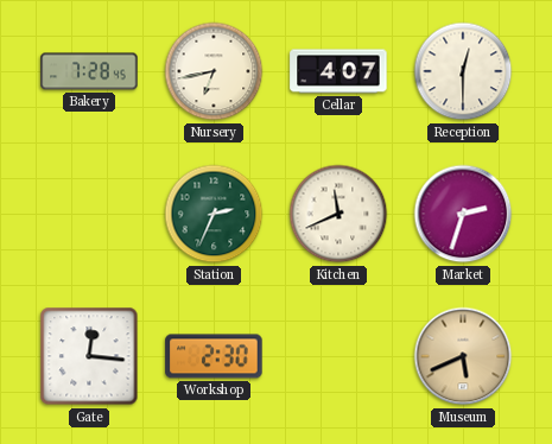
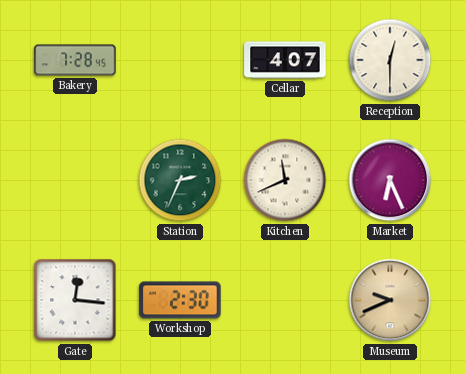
Nursery: 6:43 -> none
Market: 2:33 -> 6:26
Museum: 5:41 -> 9:41
